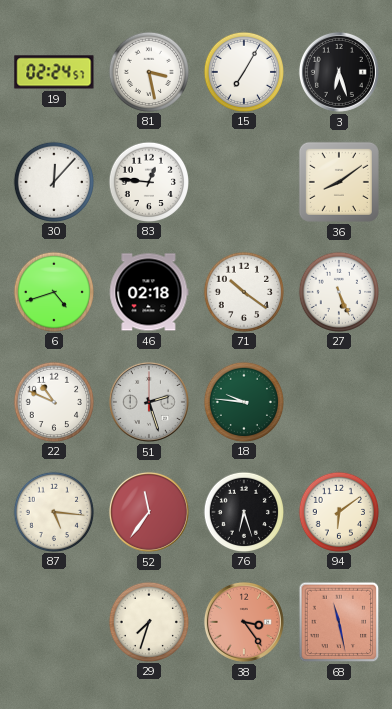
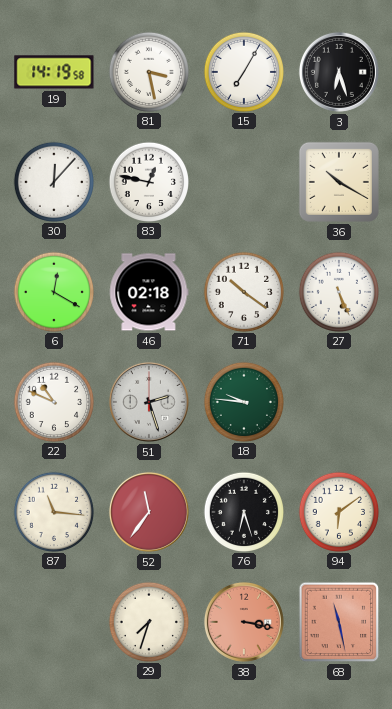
19: 02:24 -> 14:19
83: 12:46 -> 12:47
36: 8:09 -> 10:20
6: 4:42 -> 12:20
87: 5:16 -> 11:16
38: 3:24 -> 3:17
